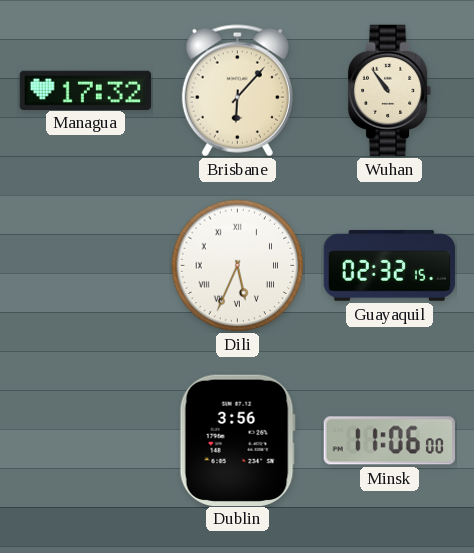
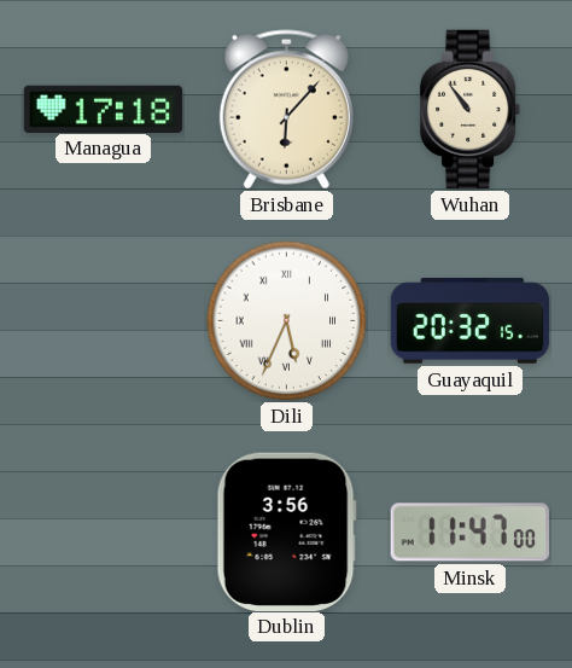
Managua: 17:32 -> 17:18
Guayaquil: 02:32 -> 20:32
Minsk: 11:06 -> 11:47
